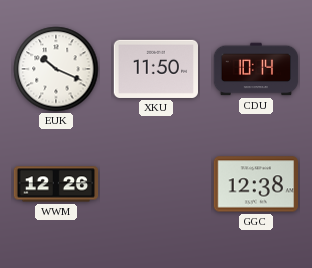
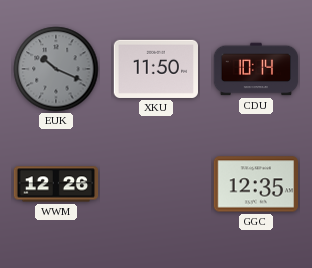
EUK dial: white -> grey
GGC: 12:38 -> 12:35
